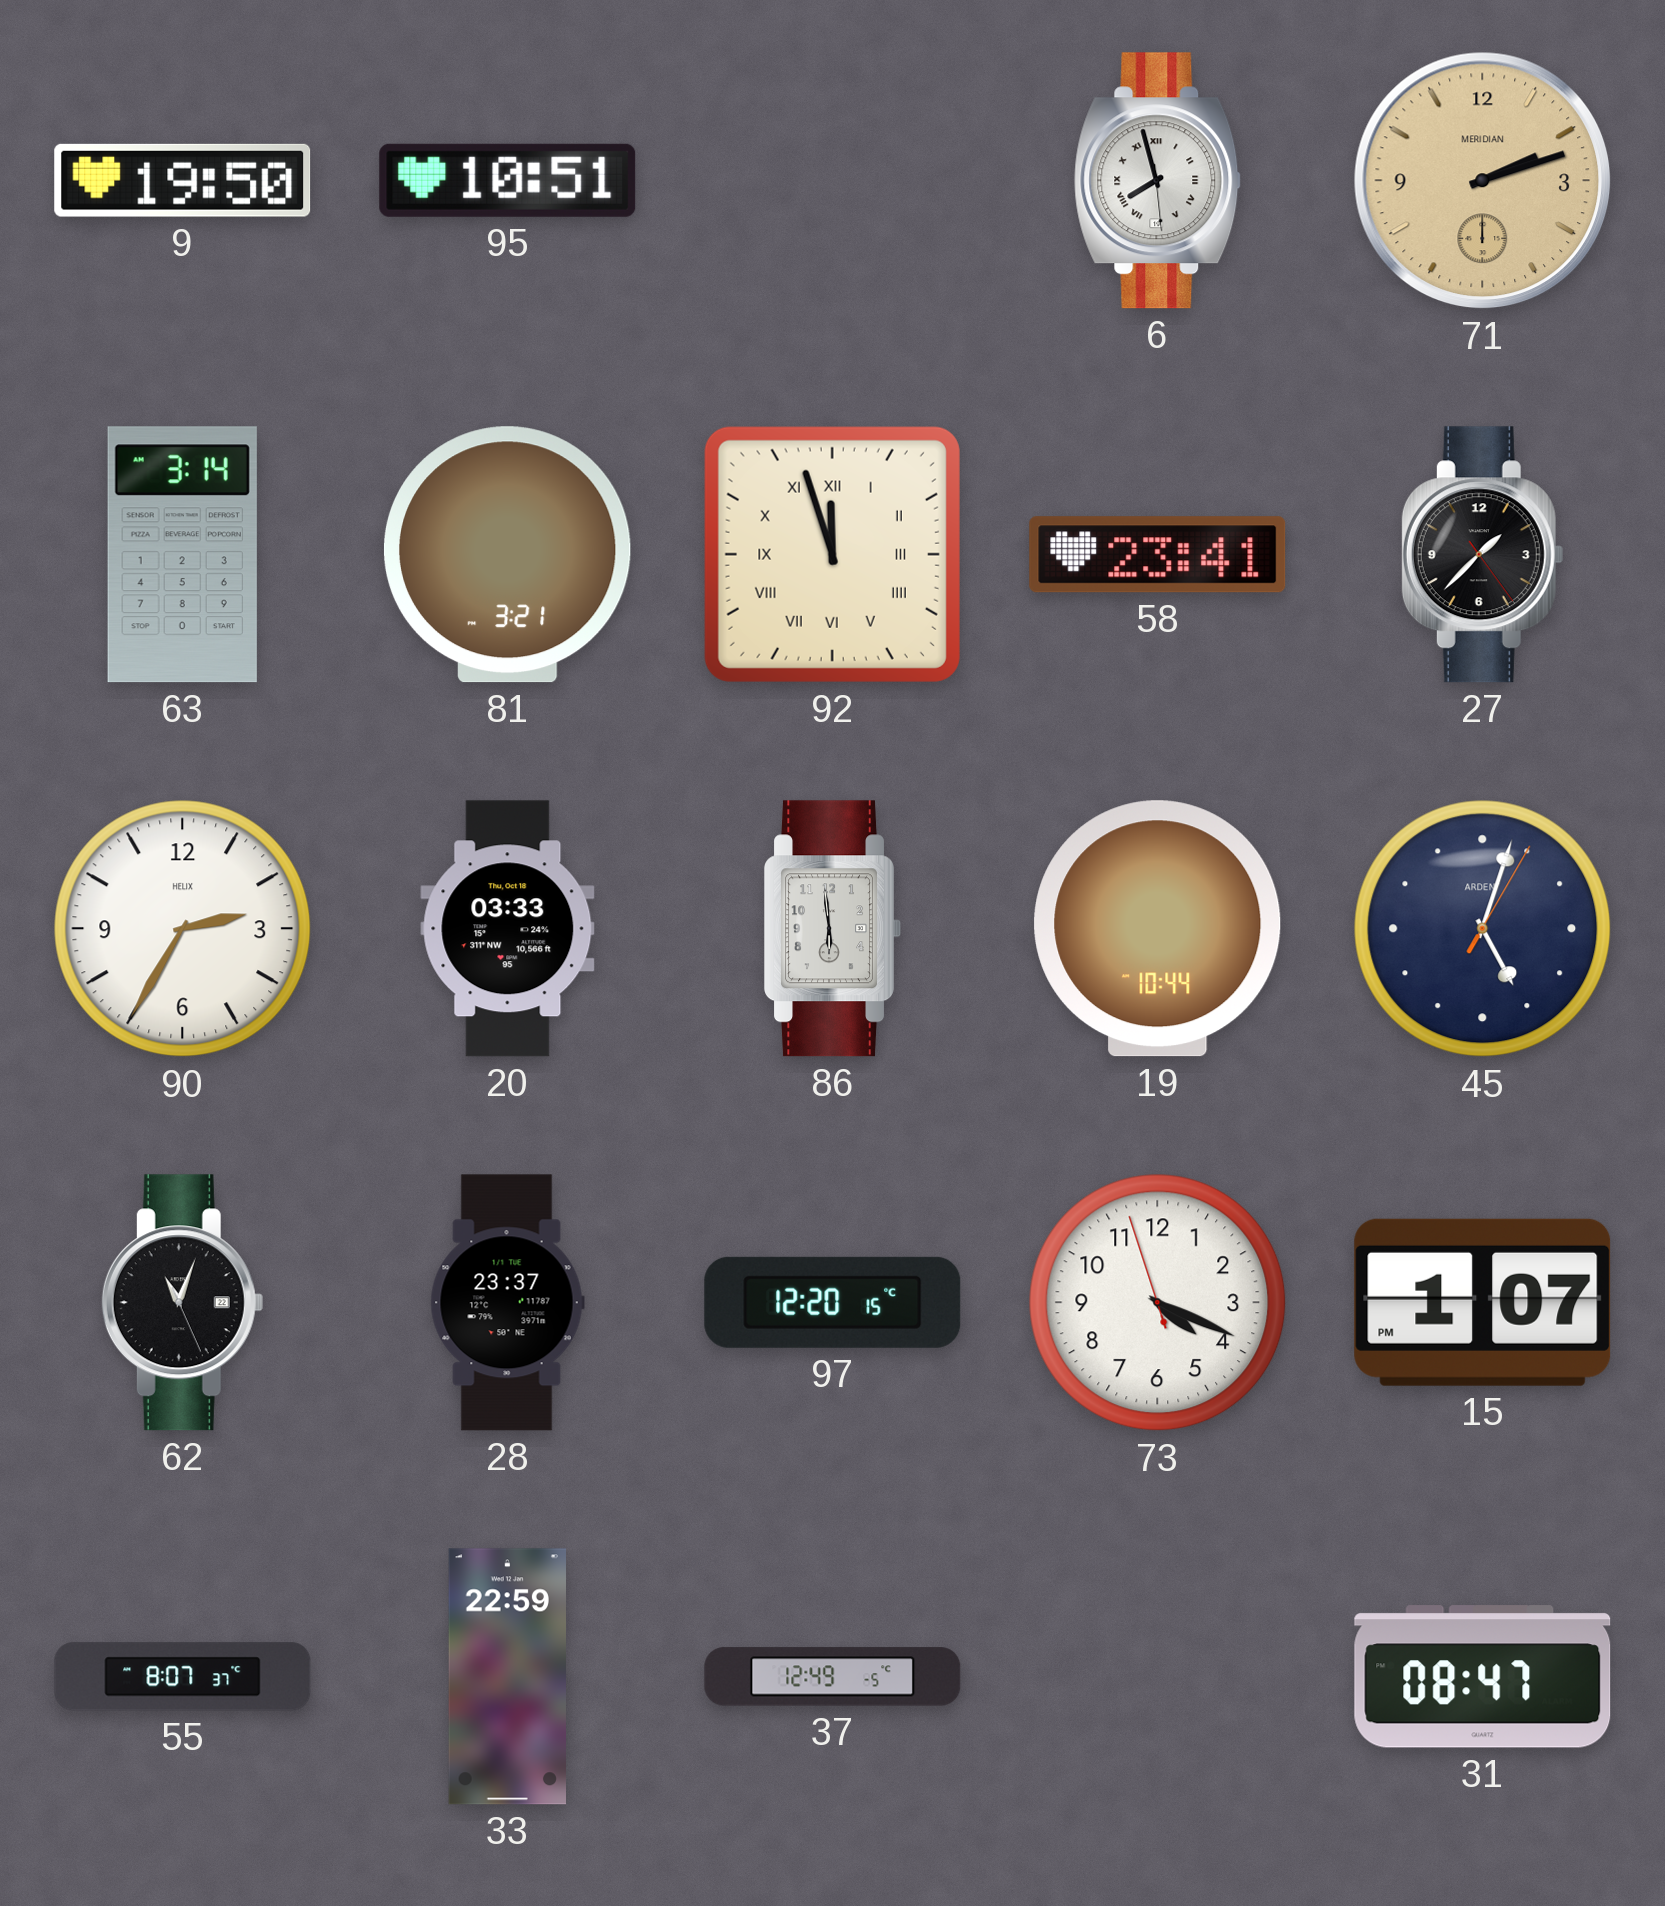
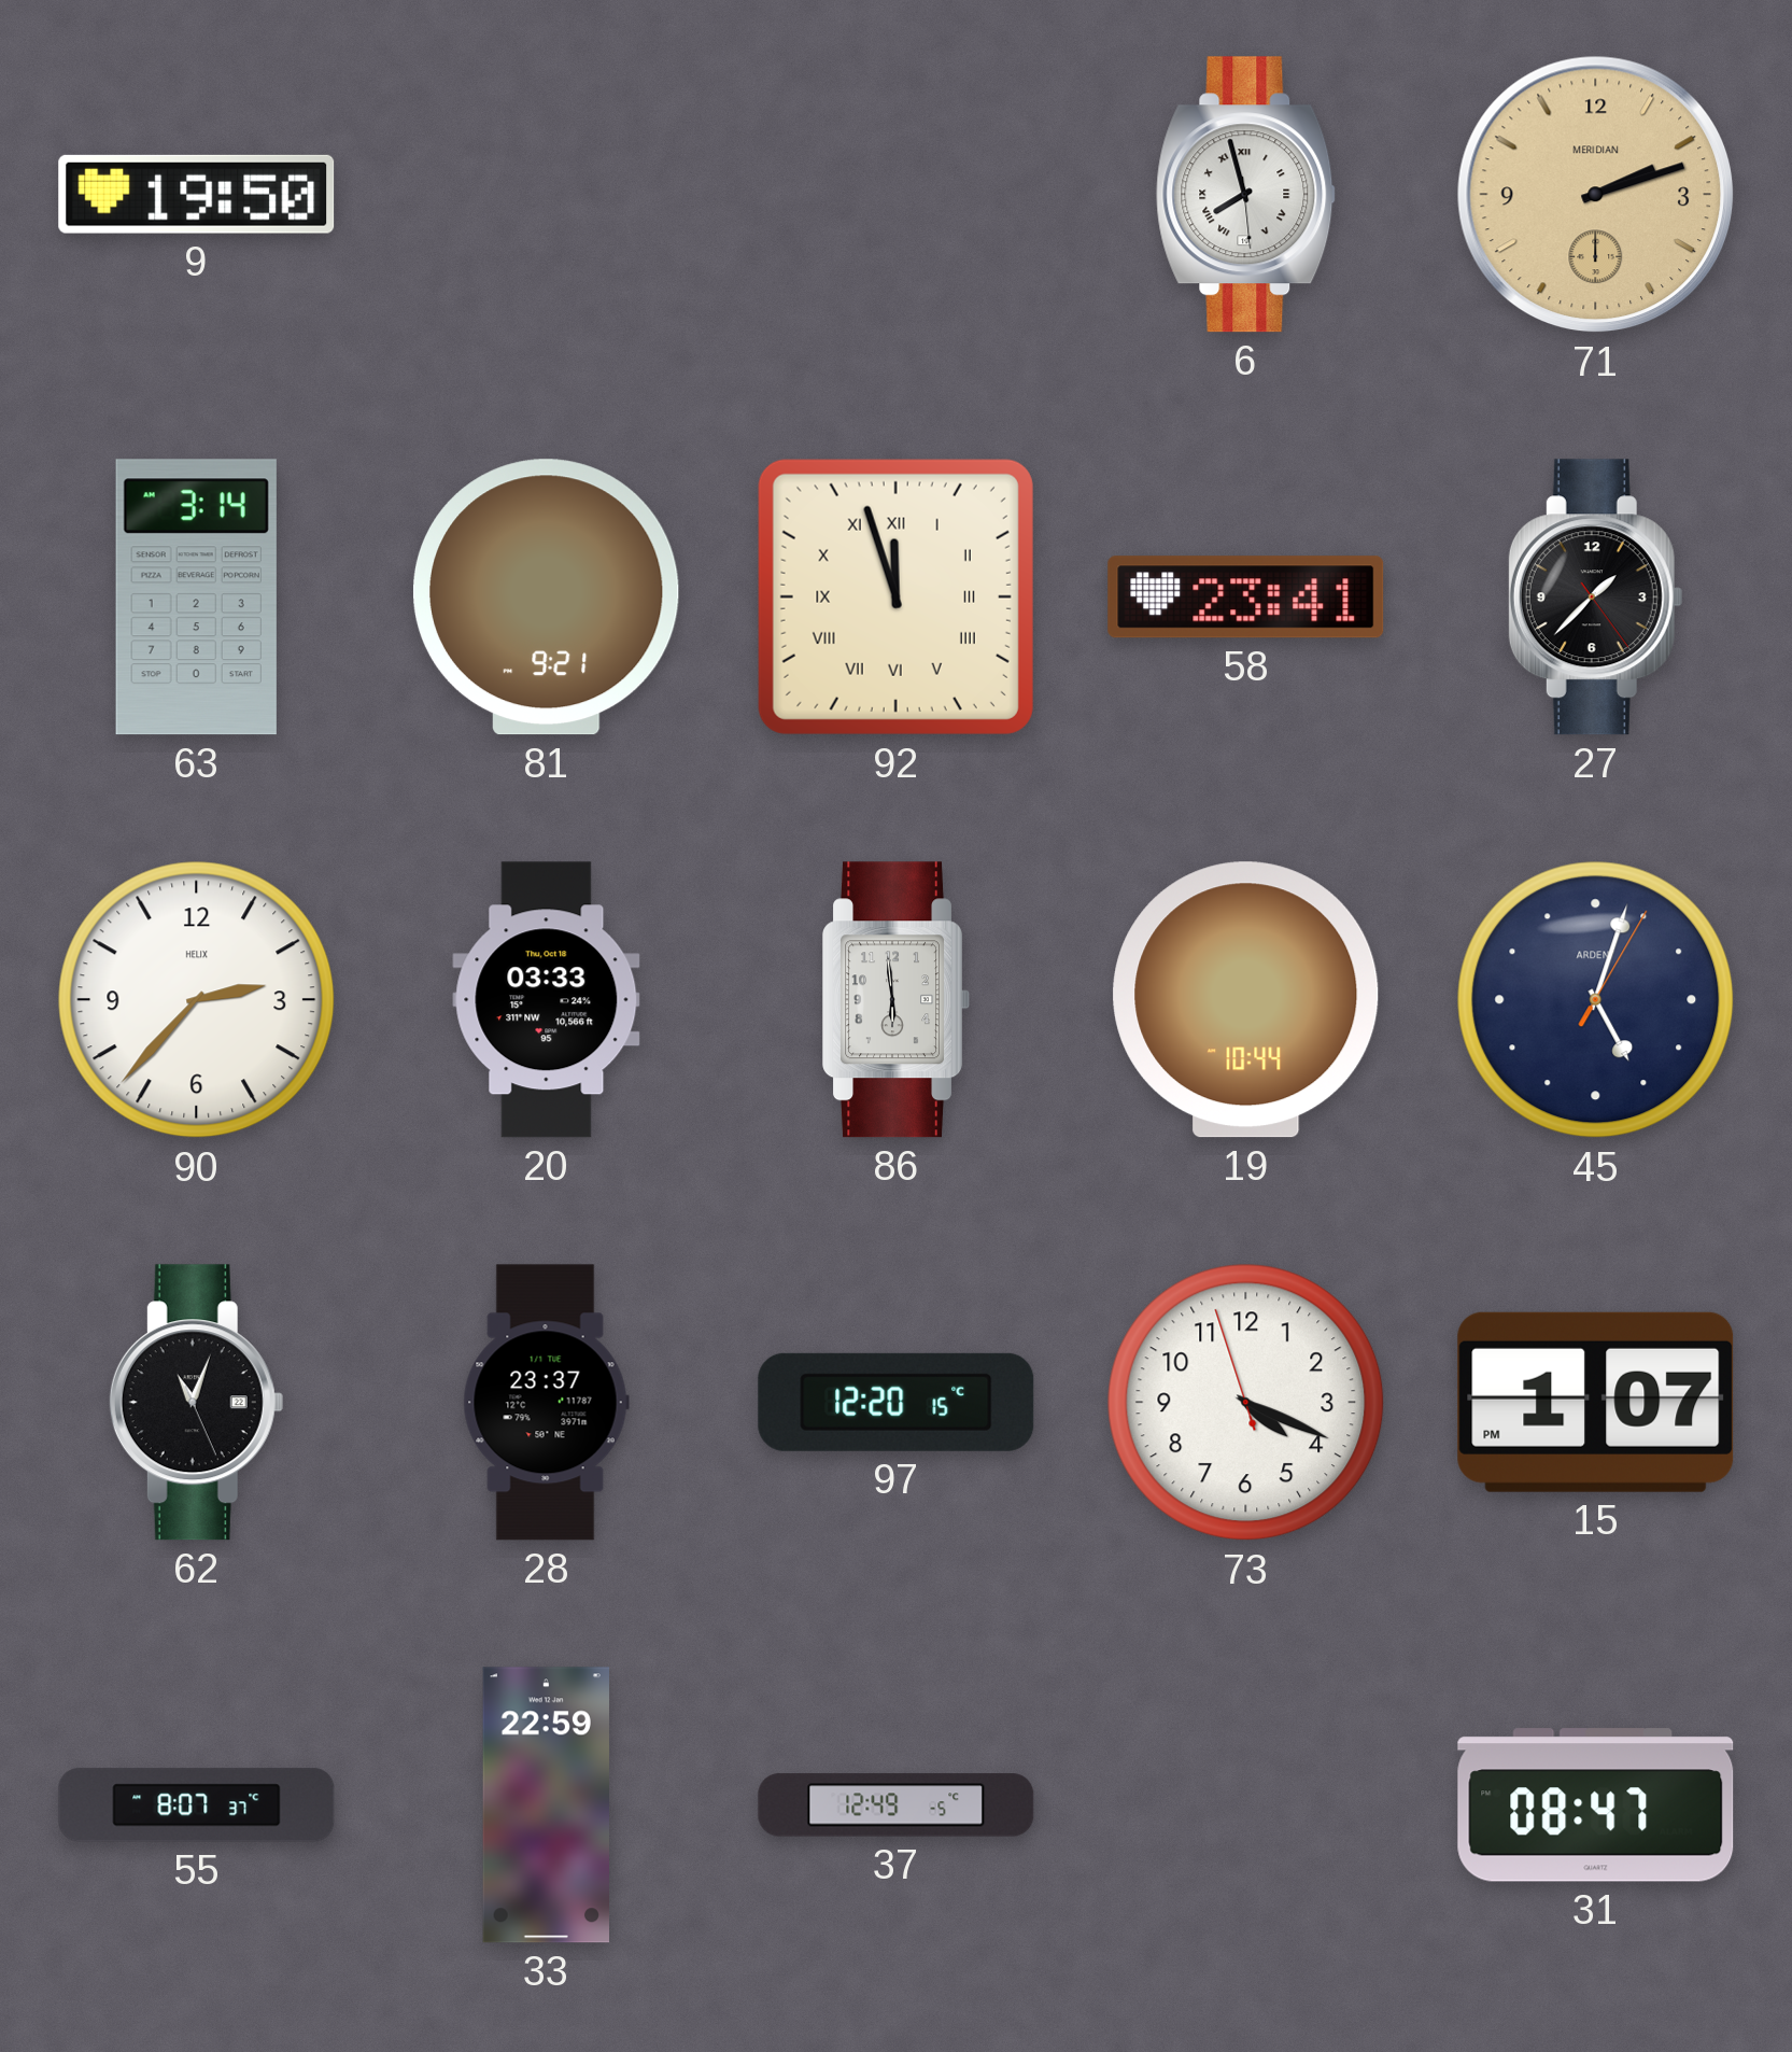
95: 10:51 -> none
81: 3:21 -> 9:21
90: 2:35 -> 2:37
